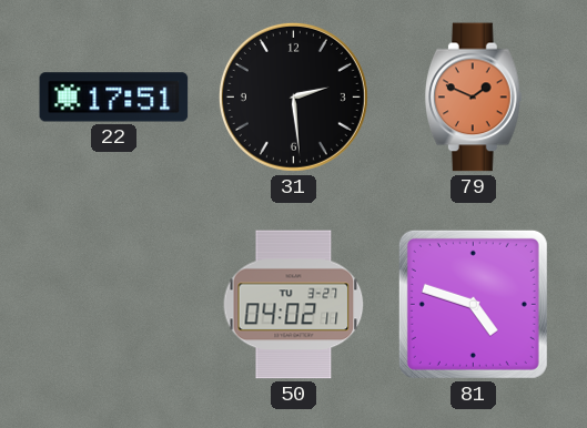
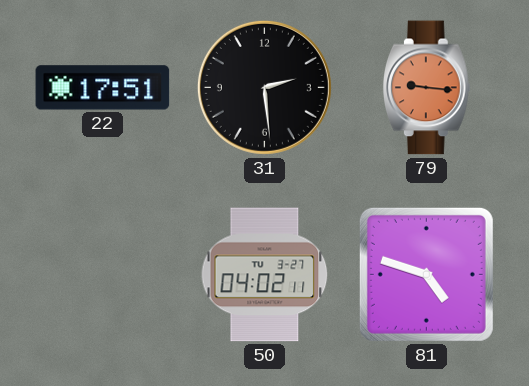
79: 1:49 -> 9:16
